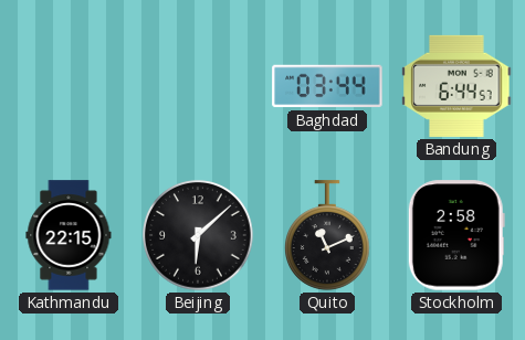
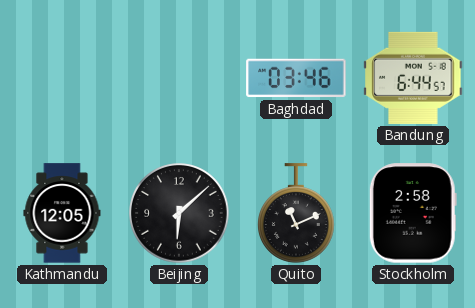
Baghdad: 03:44 -> 03:46
Kathmandu: 22:15 -> 12:05
